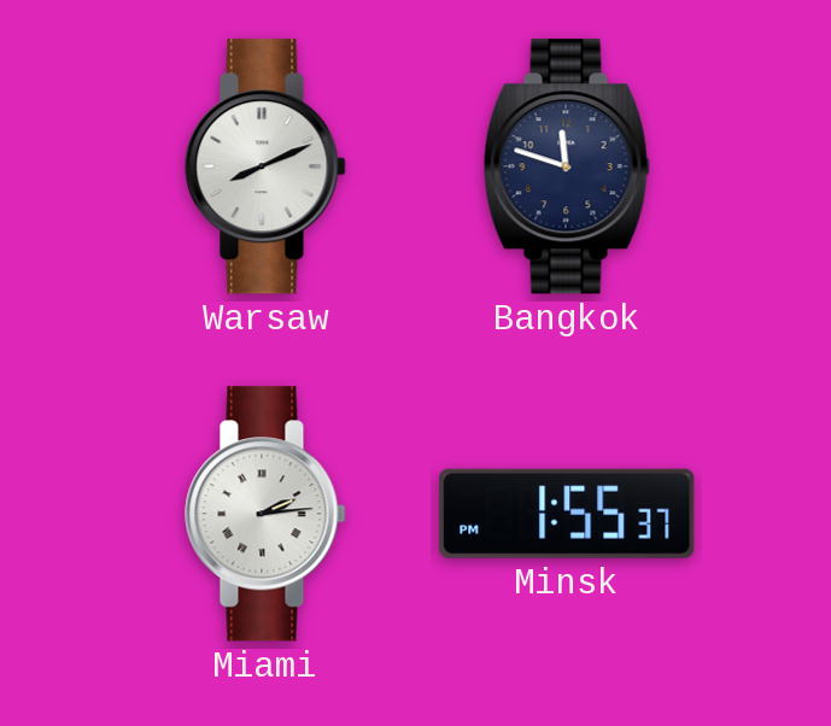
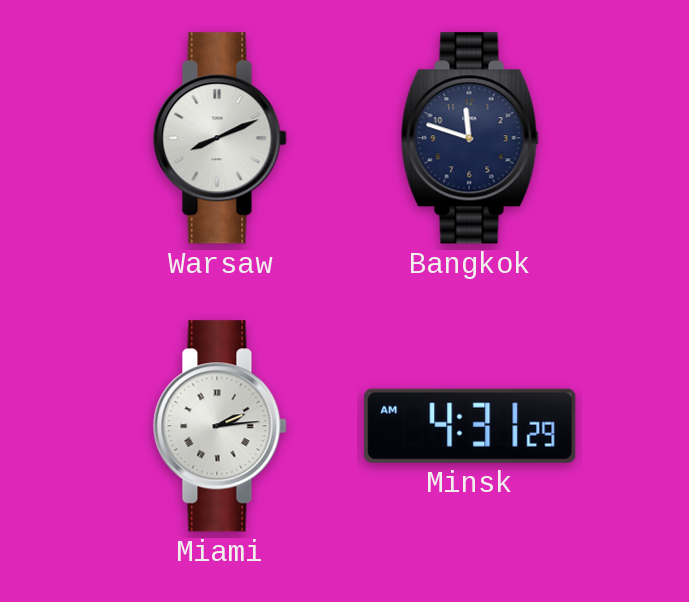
Minsk: 1:55 -> 4:31
